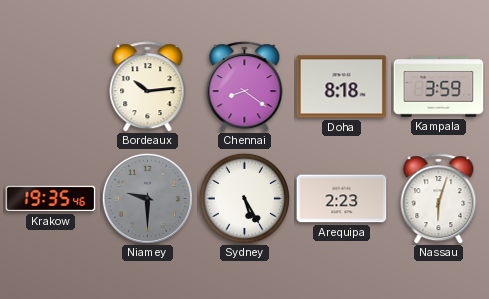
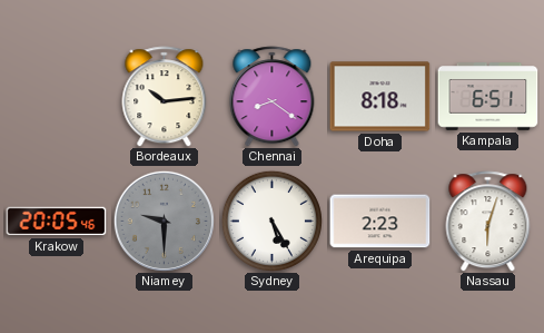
Kampala: 3:59 -> 6:51
Krakow: 19:35 -> 20:05
